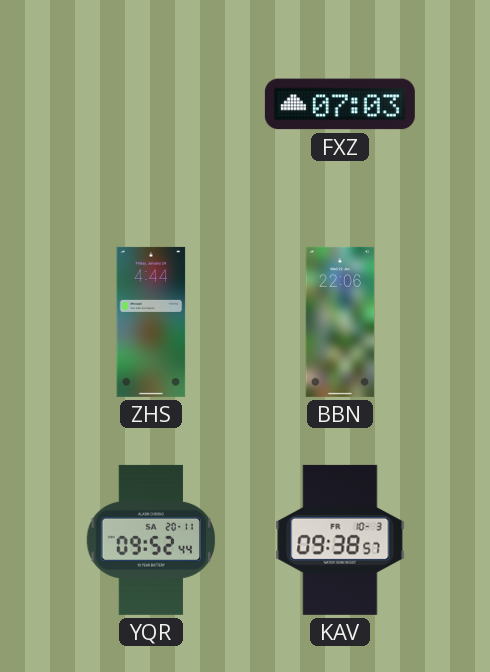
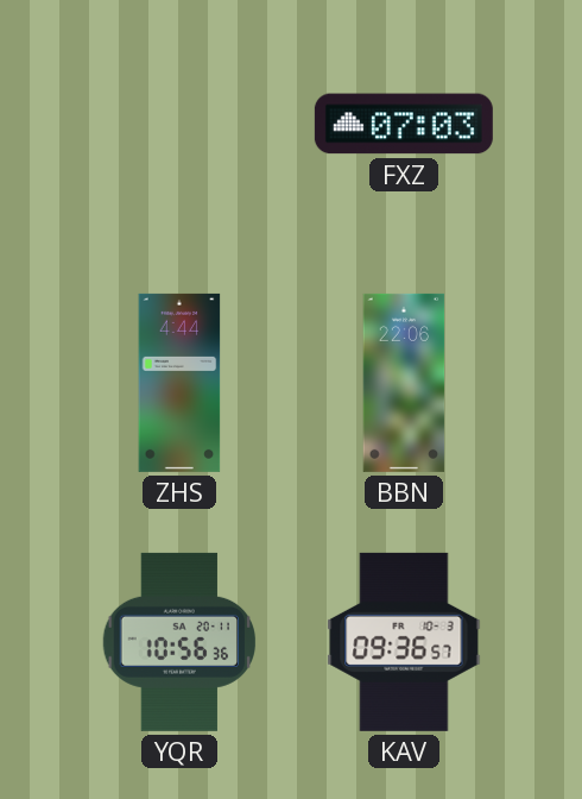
YQR: 09:52 -> 10:56
KAV: 09:38 -> 09:36
